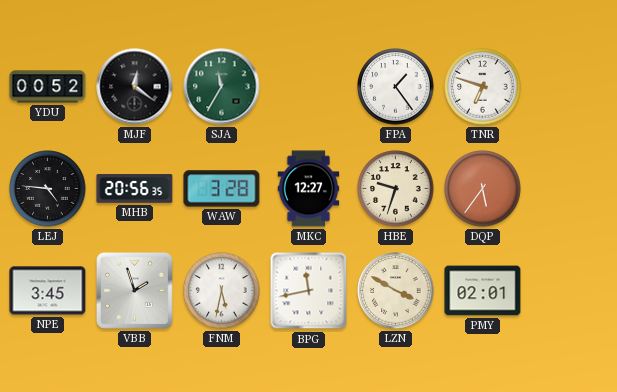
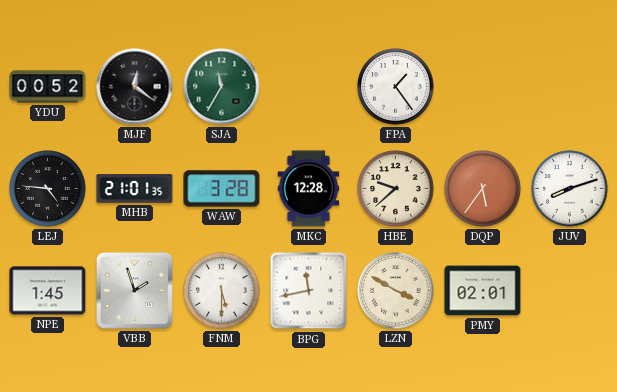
TNR: 6:48 -> none
MHB: 20:56 -> 21:01
MKC: 12:27 -> 12:28
HBE: 9:33 -> 9:38
JUV: none -> 8:12
NPE: 3:45 -> 1:45
FNM: 5:32 -> 5:30
